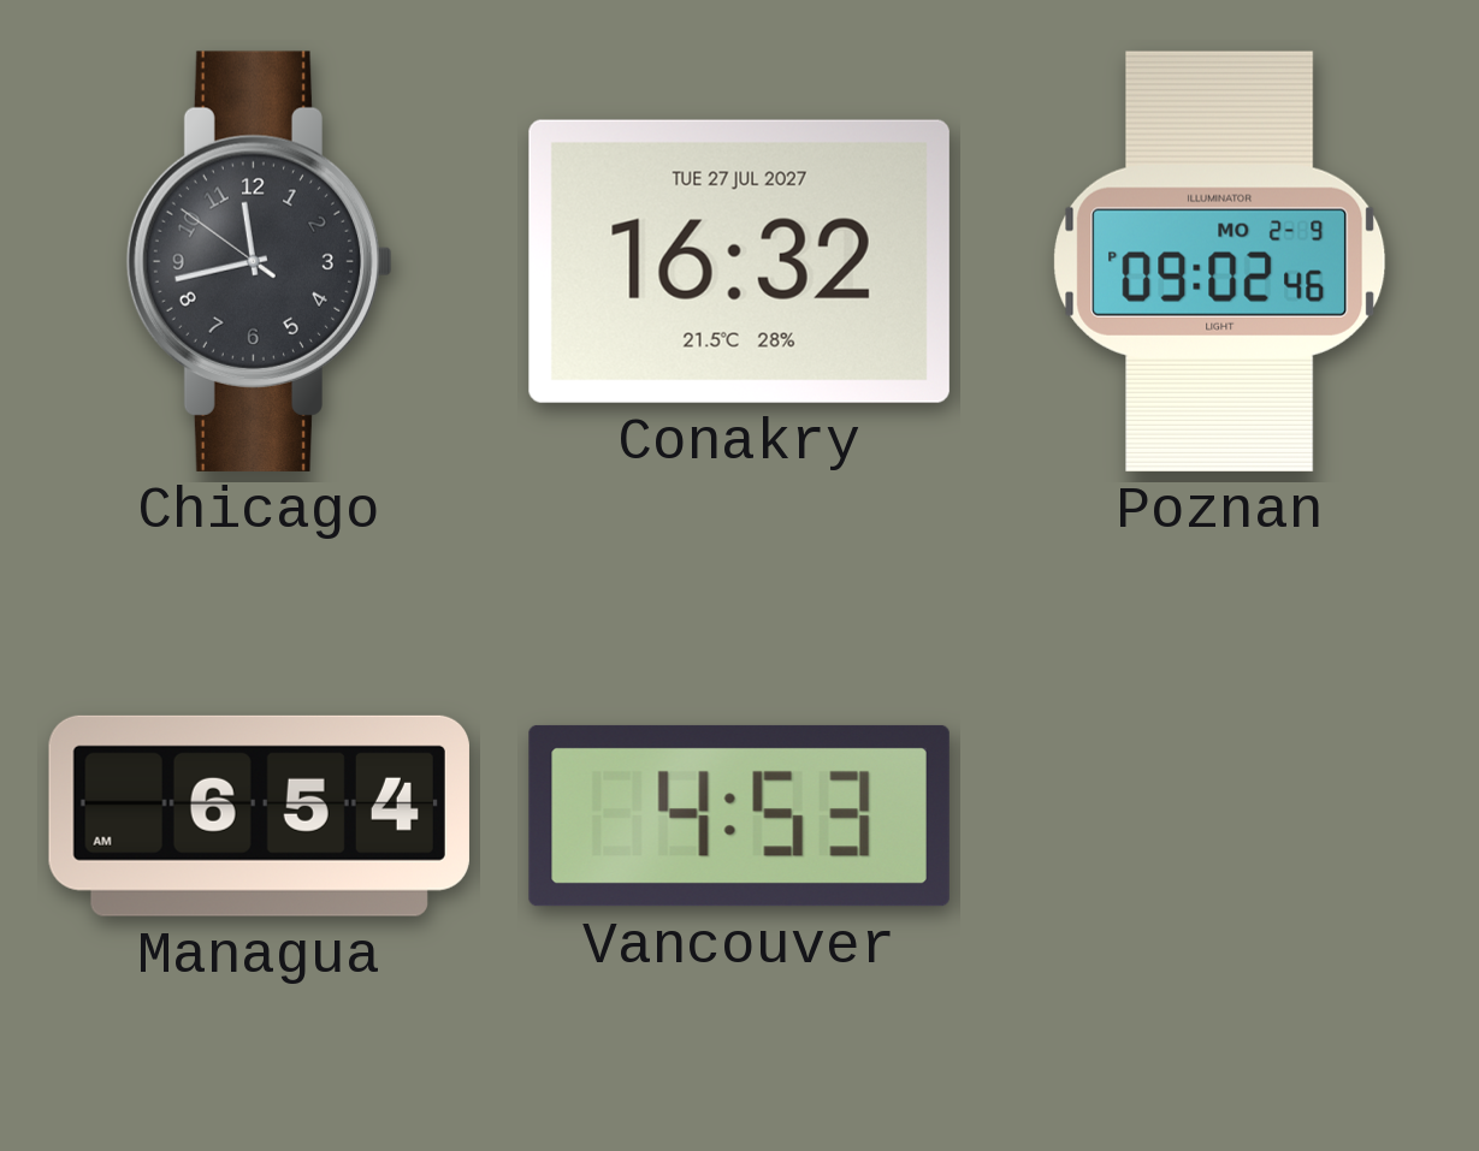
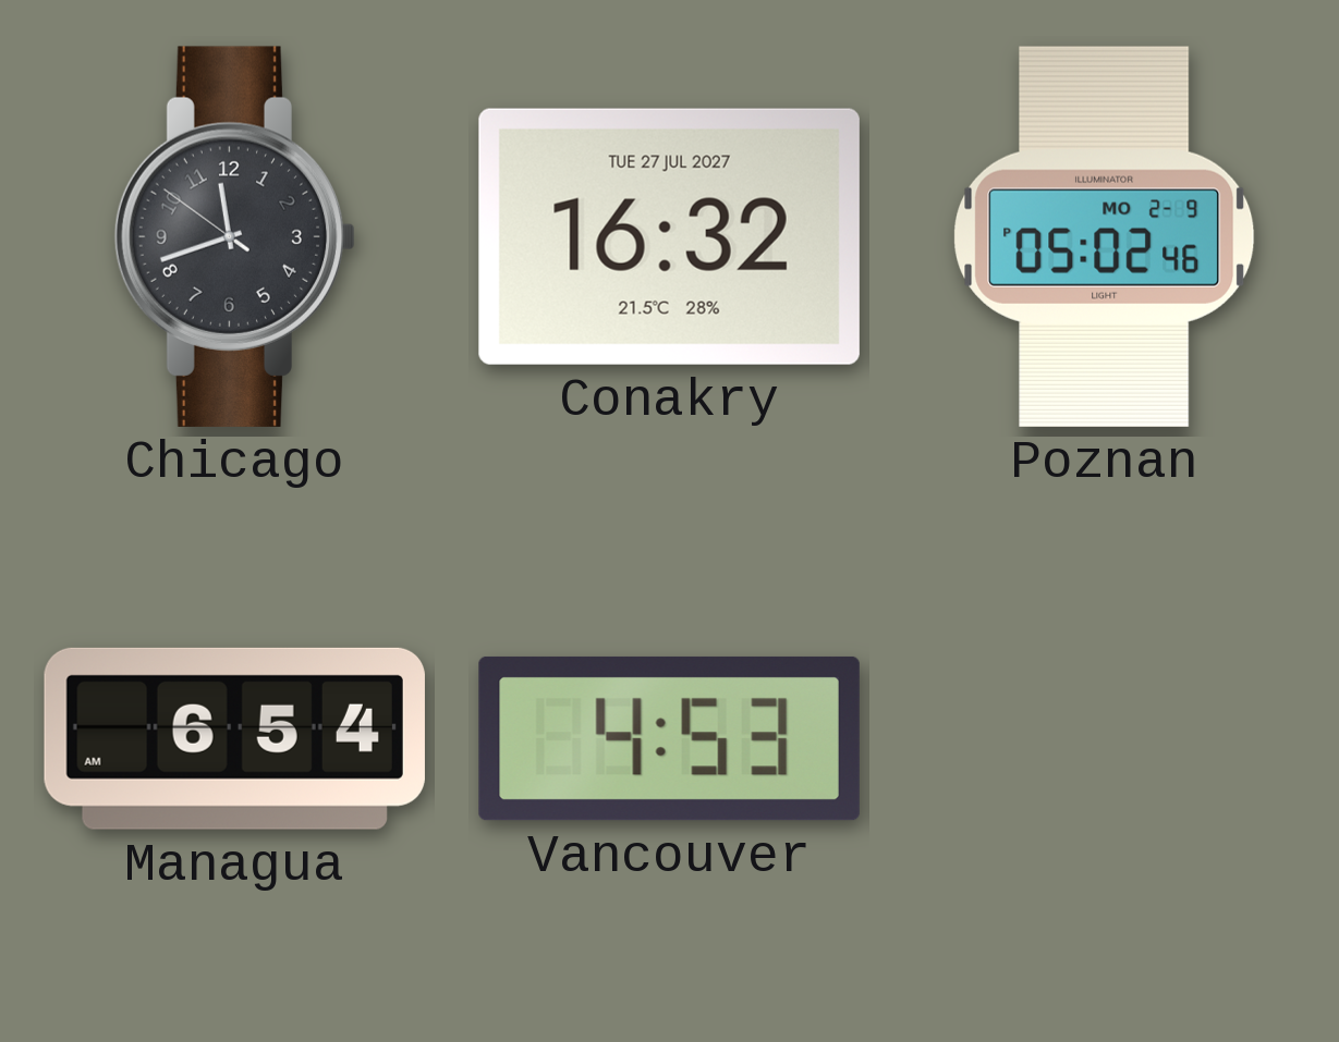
Chicago: 11:42 -> 11:41
Poznan: 09:02 -> 05:02
